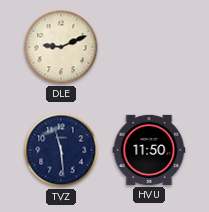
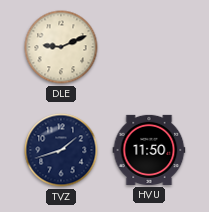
TVZ: 11:29 -> 1:42
